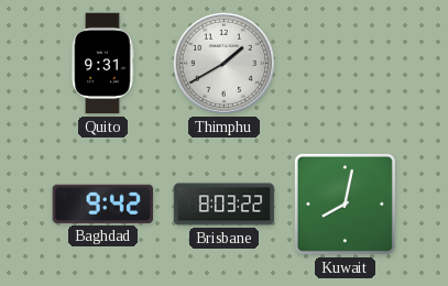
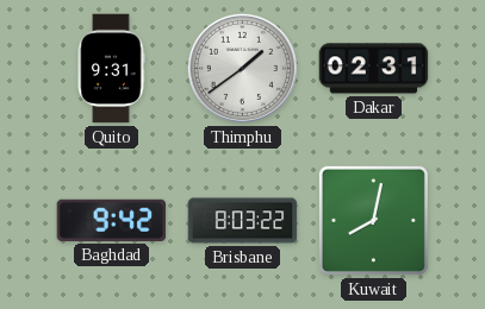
Thimphu: 1:40 -> 1:39
Dakar: none -> 02:31
